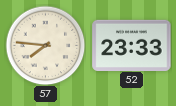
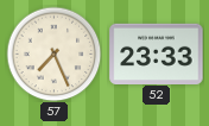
57: 7:46 -> 7:26
